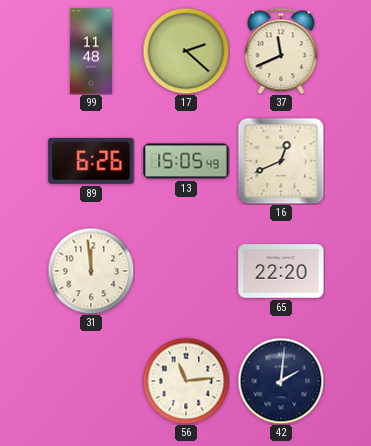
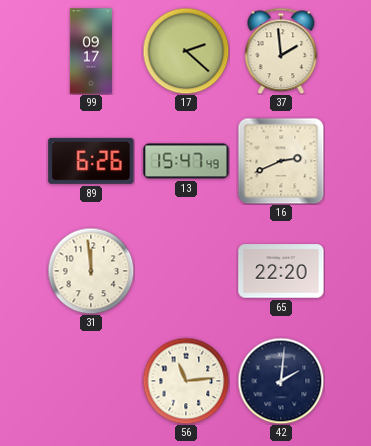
99: 11:48 -> 09:17
37: 11:41 -> 1:59
13: 15:05 -> 15:47
16: 12:41 -> 2:41
